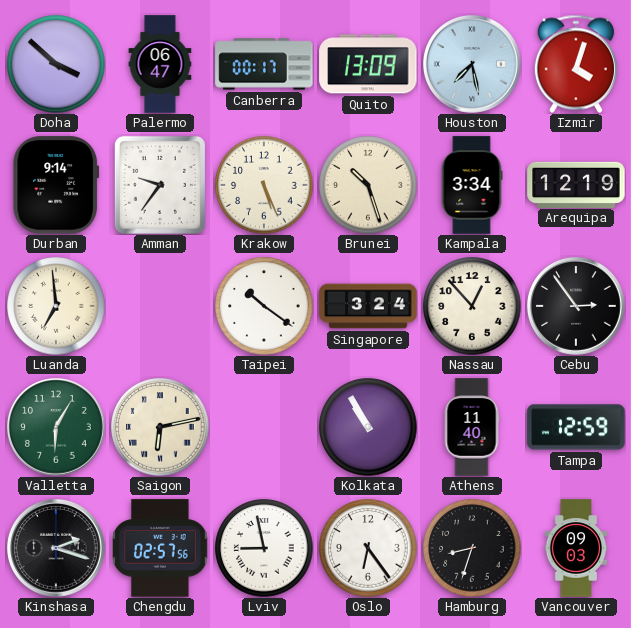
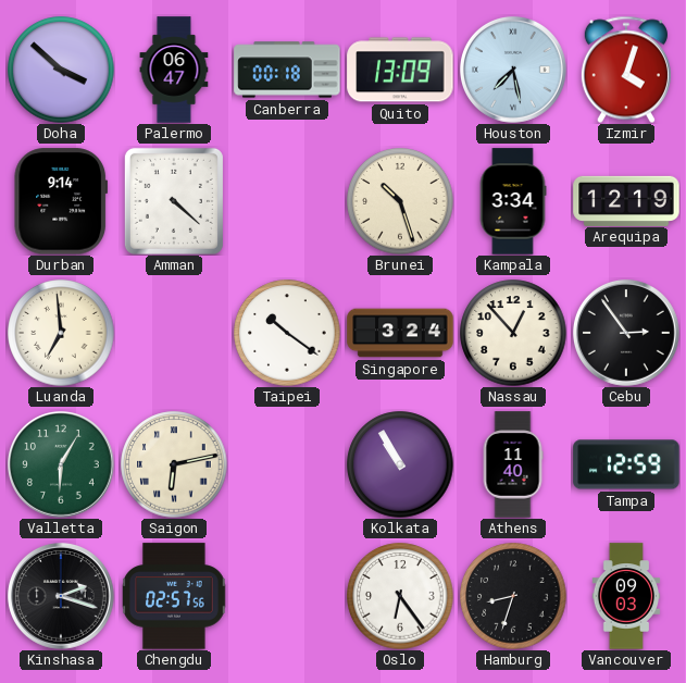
Canberra: 00:17 -> 00:18
Amman: 9:36 -> 4:22
Krakow: 5:26 -> none
Lviv: 8:58 -> none
